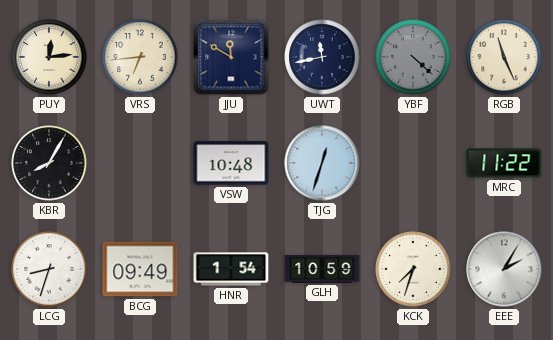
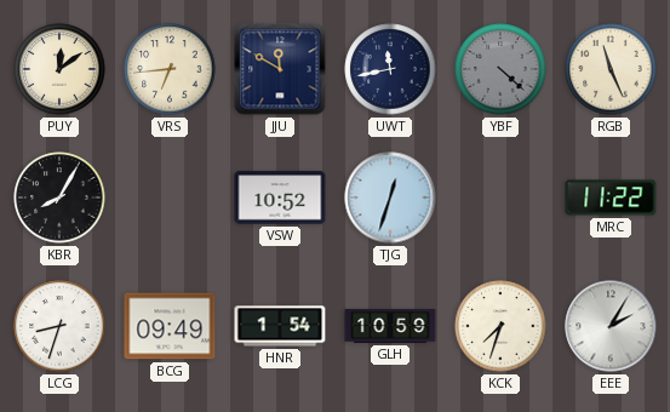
PUY: 12:14 -> 12:09
VSW: 10:48 -> 10:52
